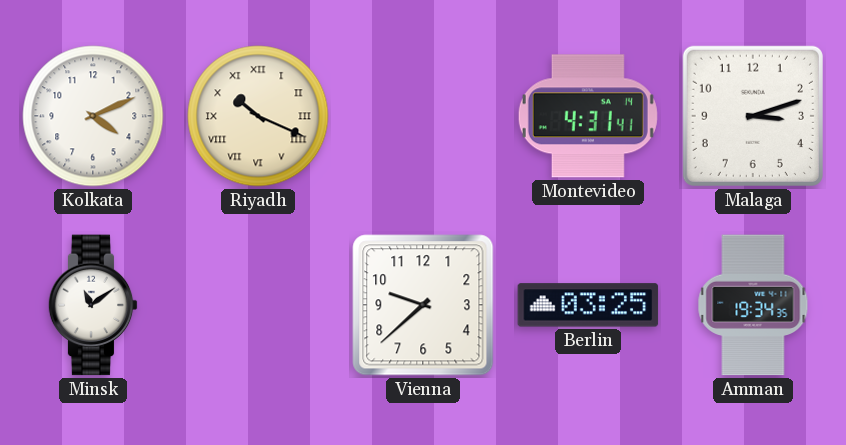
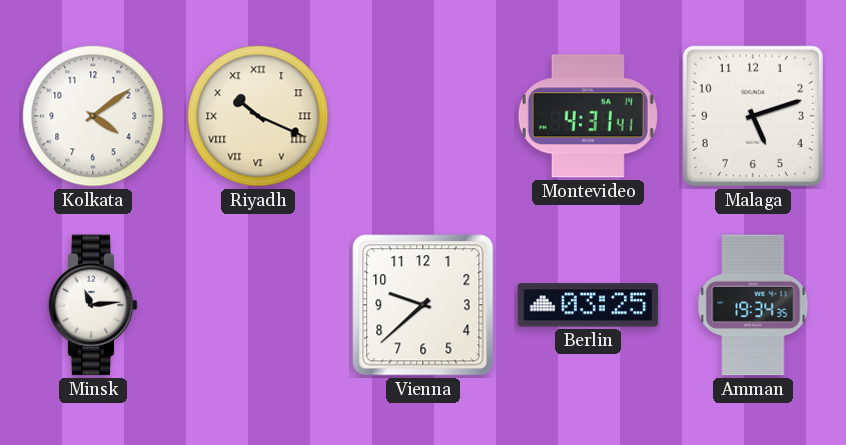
Kolkata: 4:11 -> 4:09
Malaga: 3:12 -> 5:12
Minsk: 11:09 -> 11:14
